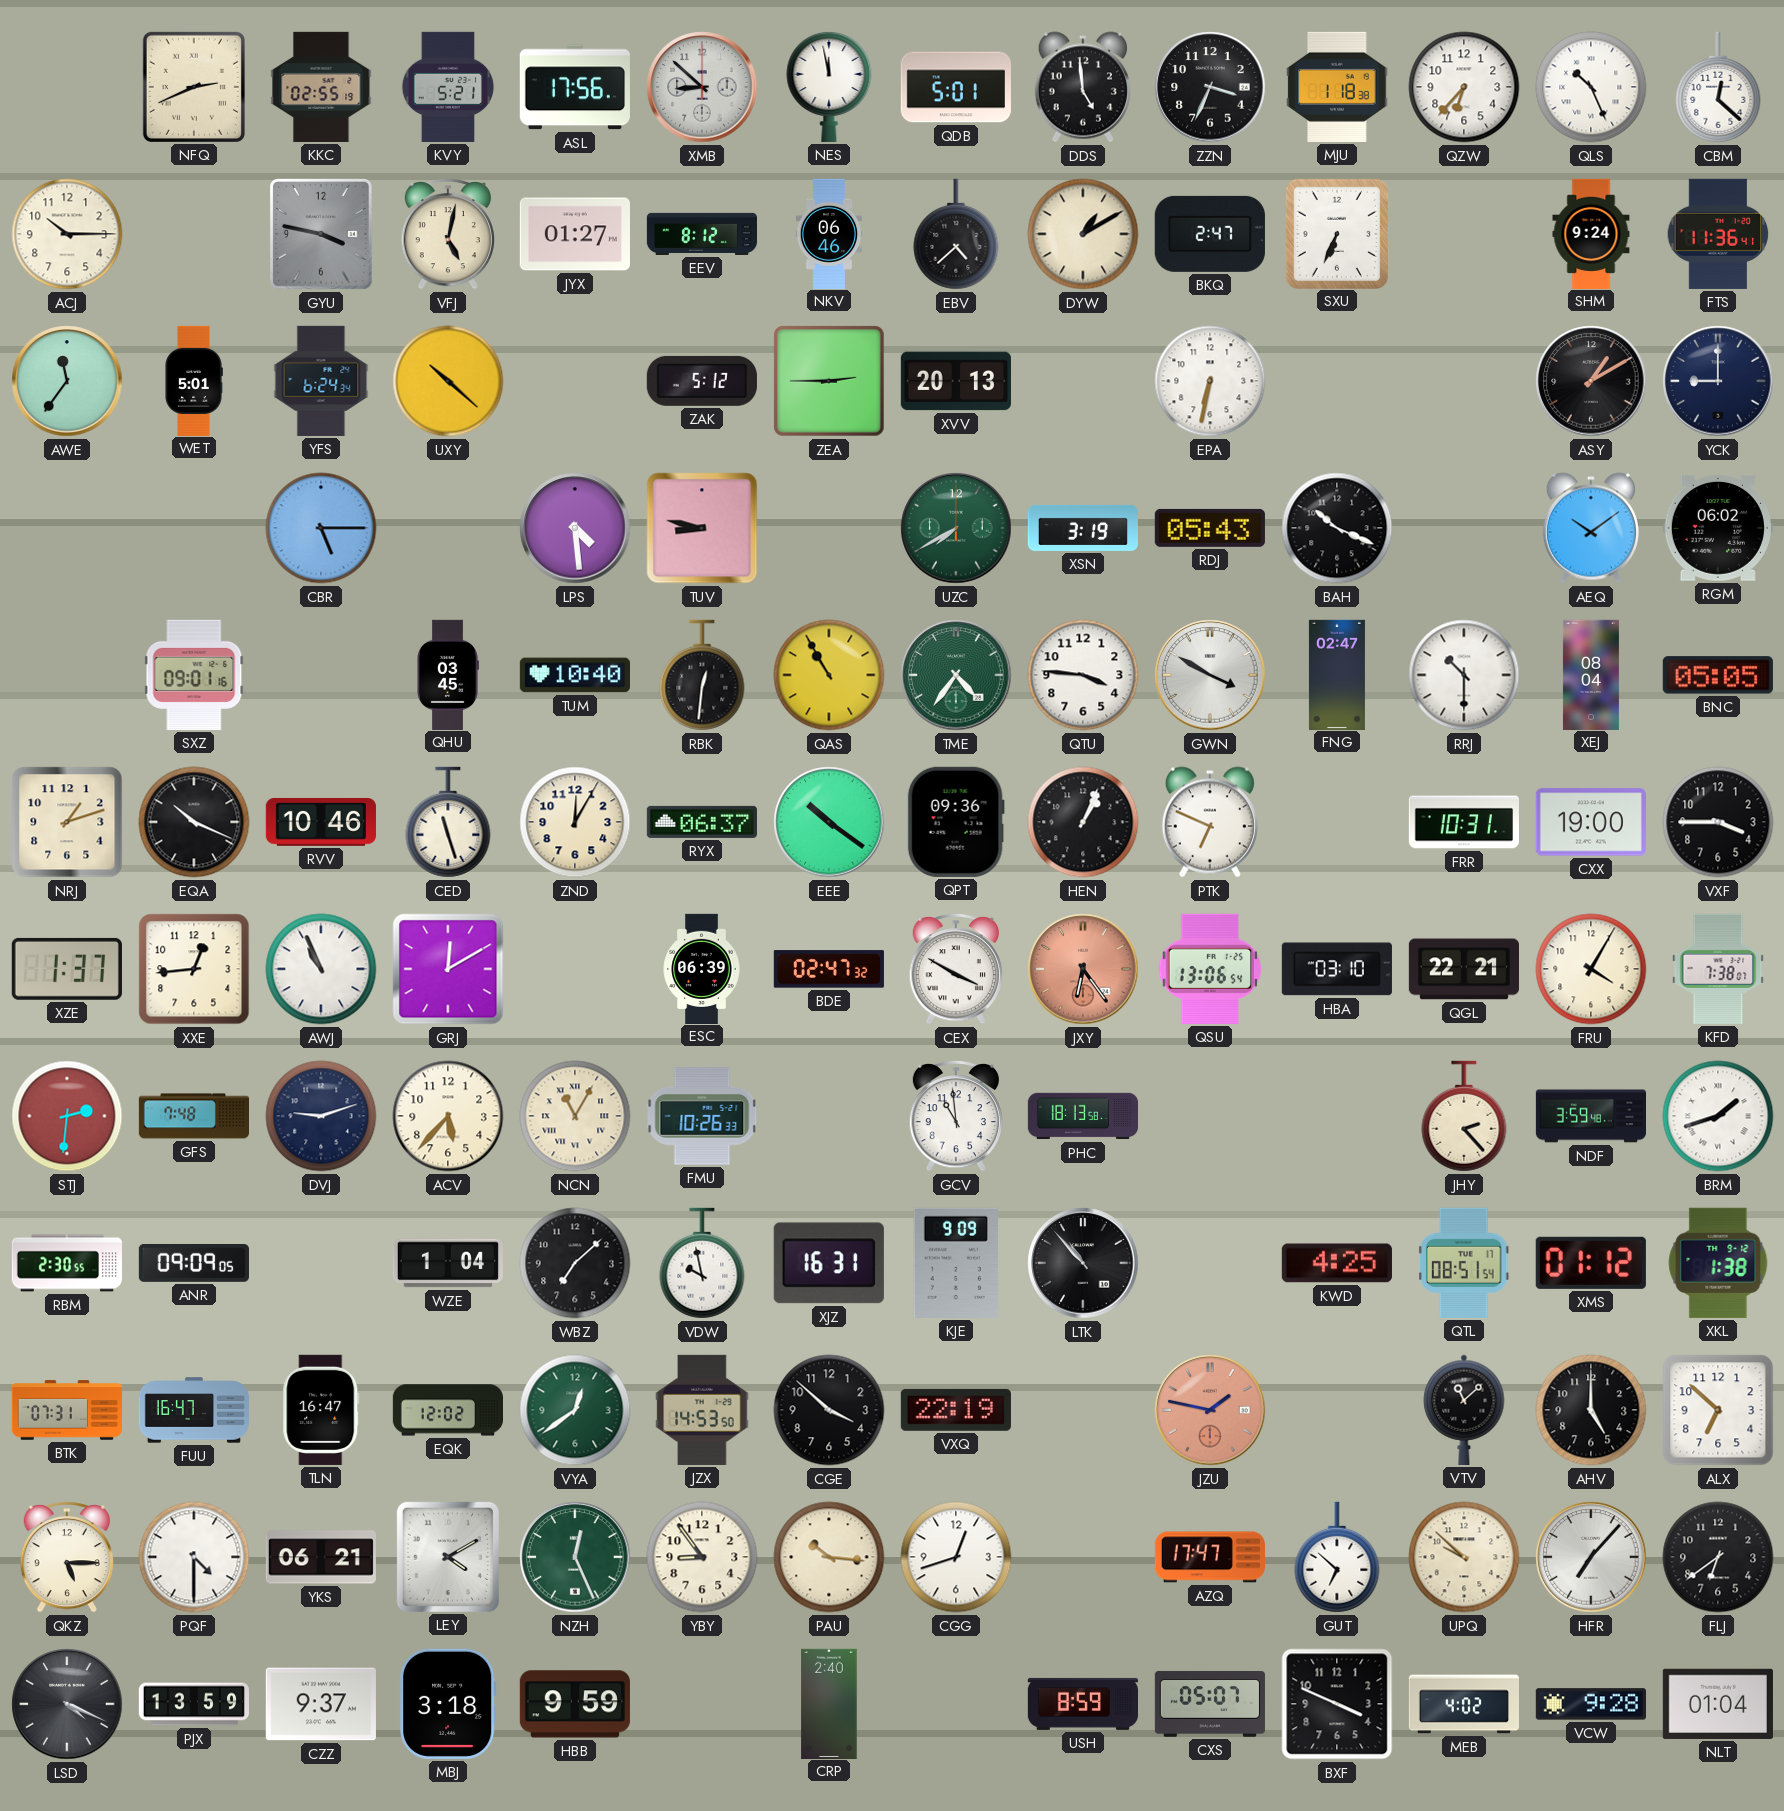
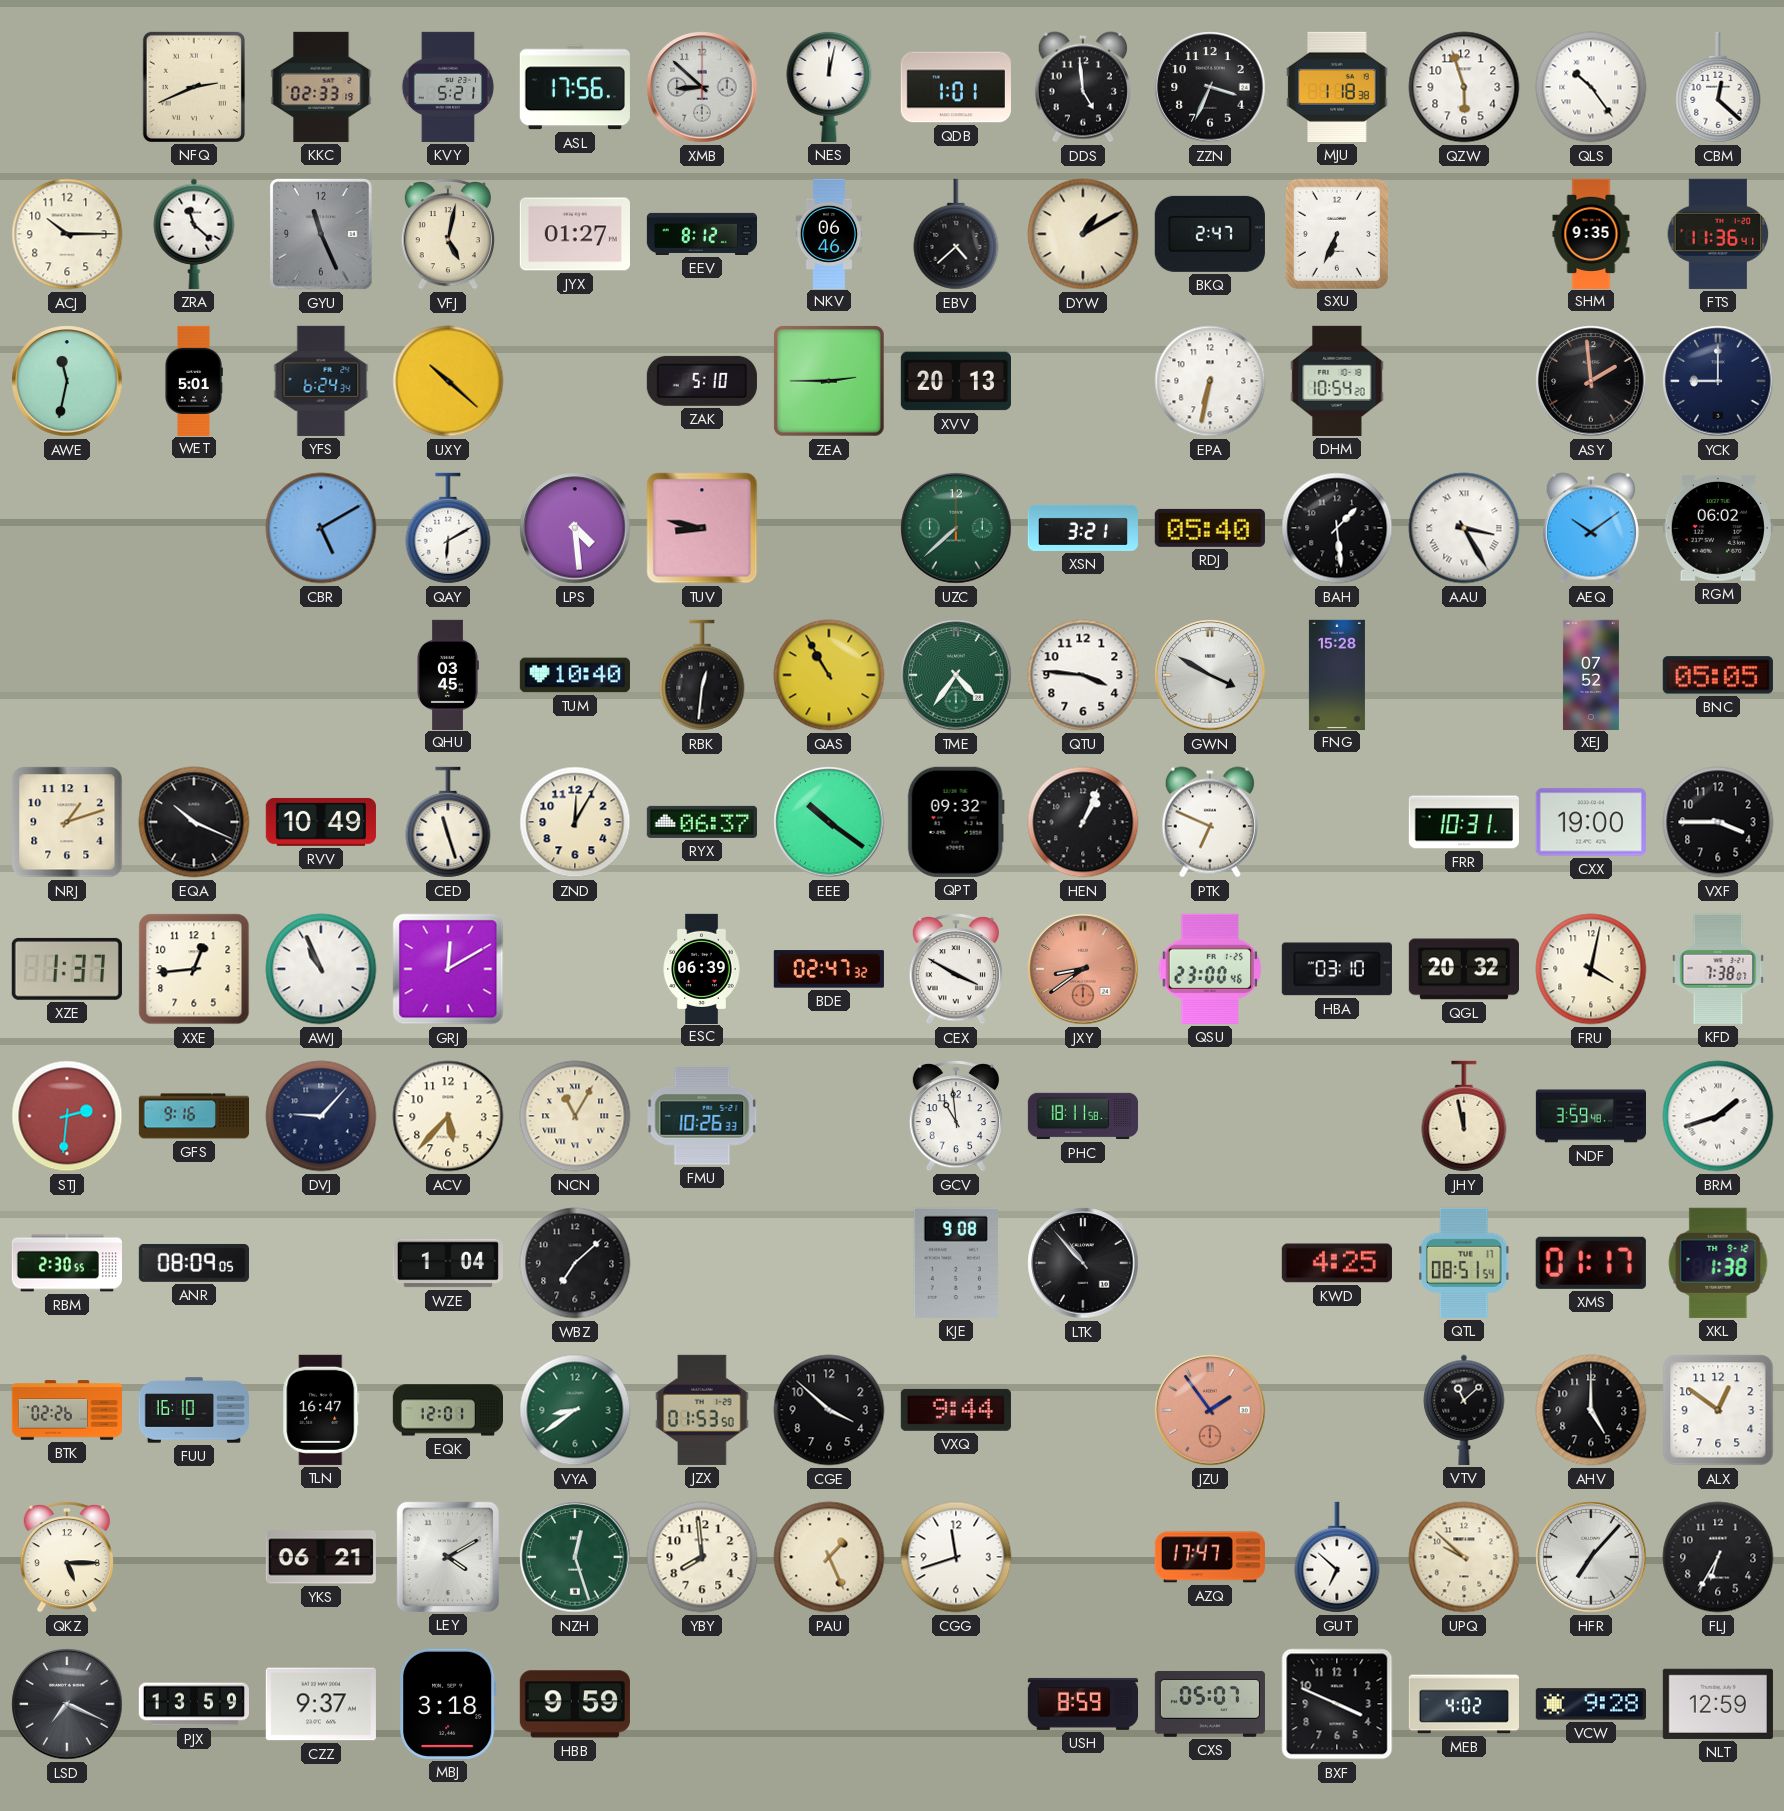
KKC: 02:55 -> 02:33
NES: 11:58 -> 12:02
QDB: 5:01 -> 1:01
QZW: 6:37 -> 5:57
QLS: 10:26 -> 10:24
ZRA: none -> 11:22
GYU: 3:47 -> 11:26
SHM: 9:24 -> 9:35
AWE: 11:36 -> 11:32
ZAK: 5:12 -> 5:10
DHM: none -> 10:54
ASY: 1:10 -> 1:59
CBR: 5:15 -> 5:10
QAY: none -> 6:10
UZC: 7:40 -> 7:38
XSN: 3:19 -> 3:21
RDJ: 05:43 -> 05:40
BAH: 10:19 -> 1:29
AAU: none -> 3:25
SXZ: 09:01 -> none
FNG: 02:47 -> 15:28
RRJ: 10:30 -> none
XEJ: 08:04 -> 07:52
RVV: 10:46 -> 10:49
QPT: 09:36 -> 09:32
JXY: 6:24 -> 8:39
QSU: 13:06 -> 23:00
QGL: 22:21 -> 20:32
FRU: 4:05 -> 4:02
GFS: 7:48 -> 9:16
DVJ: 9:12 -> 9:07
PHC: 18:13 -> 18:11
JHY: 2:23 -> 11:58
ANR: 09:09 -> 08:09
VDW: 9:58 -> none
XJZ: 16:31 -> none
KJE: 9:09 -> 9:08
XMS: 01:12 -> 01:17
BTK: 07:31 -> 02:26
FUU: 16:47 -> 16:10
EQK: 12:02 -> 12:01
VYA: 12:39 -> 8:39
JZX: 14:53 -> 01:53
VXQ: 22:19 -> 9:44
JZU: 1:47 -> 1:54
ALX: 6:52 -> 12:51
PQF: 4:30 -> none
NZH: 12:26 -> 12:27
YBY: 8:54 -> 7:59
PAU: 10:16 -> 1:26
CGG: 12:42 -> 11:42
FLJ: 6:39 -> 6:35
LSD: 4:19 -> 7:19
CRP: 2:40 -> none
NLT: 01:04 -> 12:59
